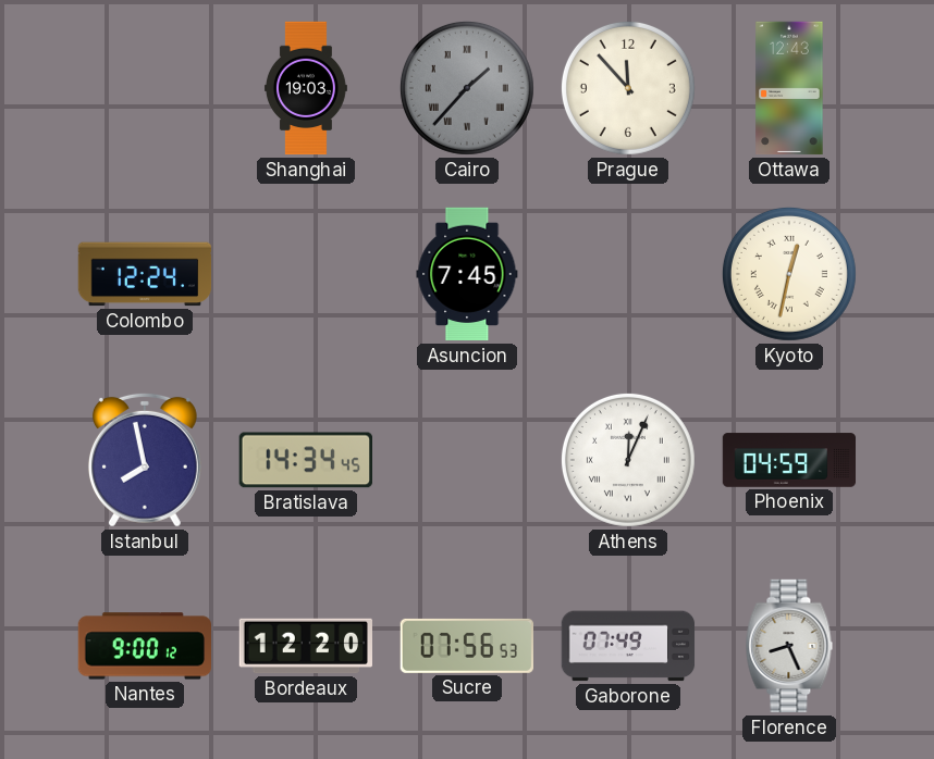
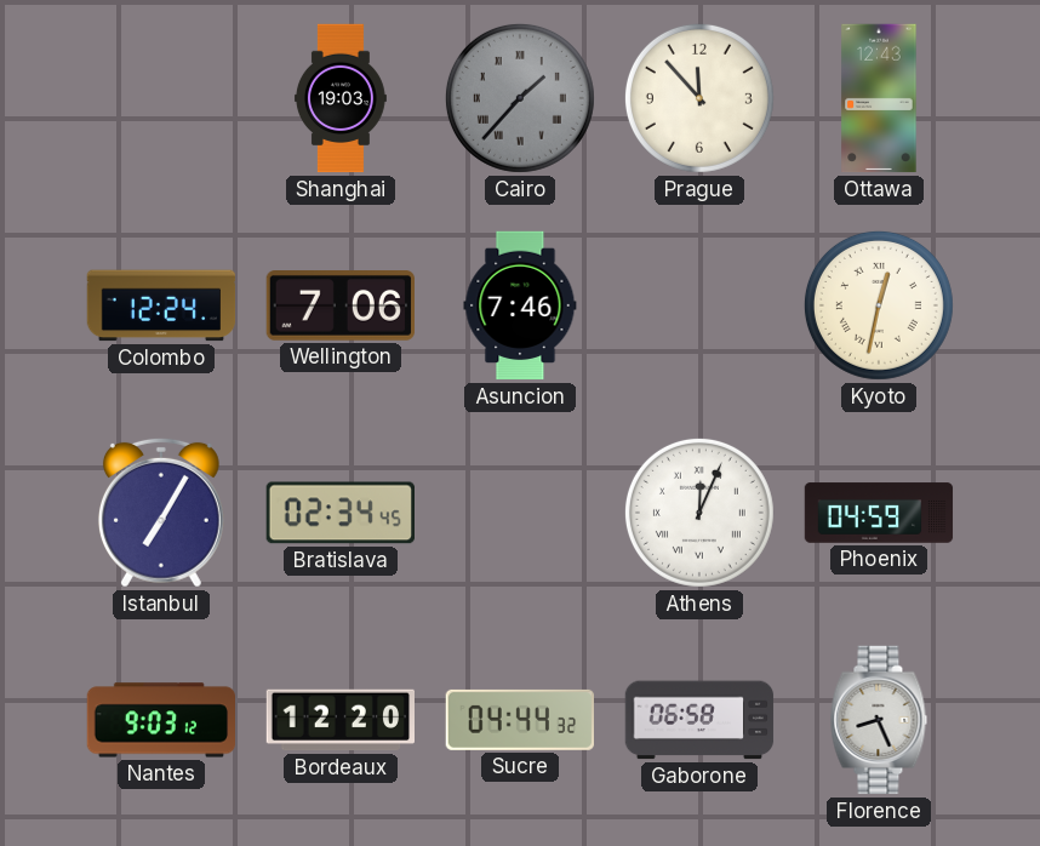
Wellington: none -> 7:06
Asuncion: 7:45 -> 7:46
Istanbul: 7:58 -> 7:05
Bratislava: 14:34 -> 02:34
Nantes: 9:00 -> 9:03
Sucre: 07:56 -> 04:44
Gaborone: 07:49 -> 06:58
